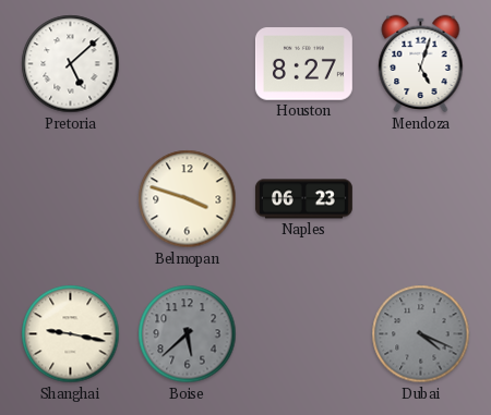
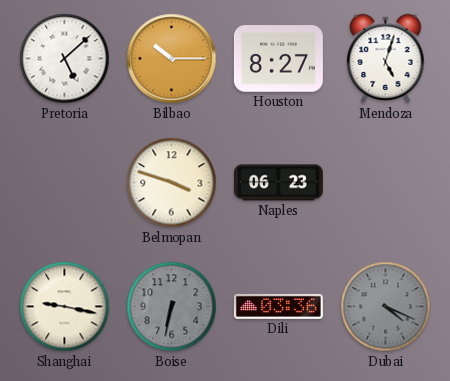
Bilbao: none -> 10:15
Boise: 5:38 -> 6:32
Dili: none -> 03:36
